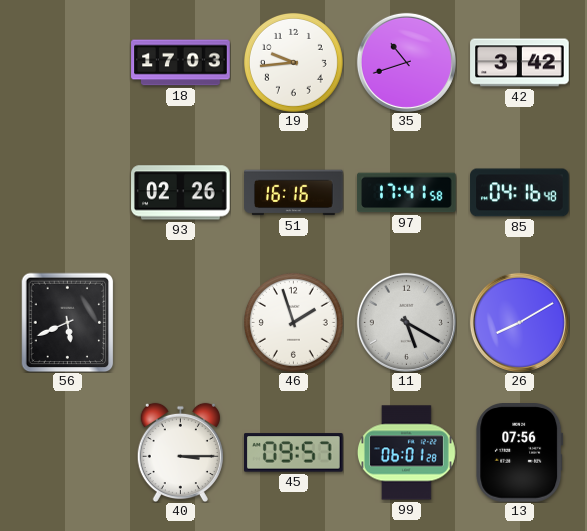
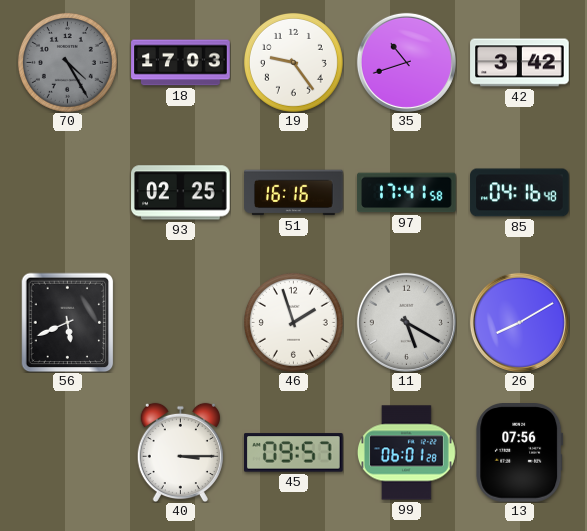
70: none -> 4:25
19: 9:44 -> 9:24
93: 02:26 -> 02:25
